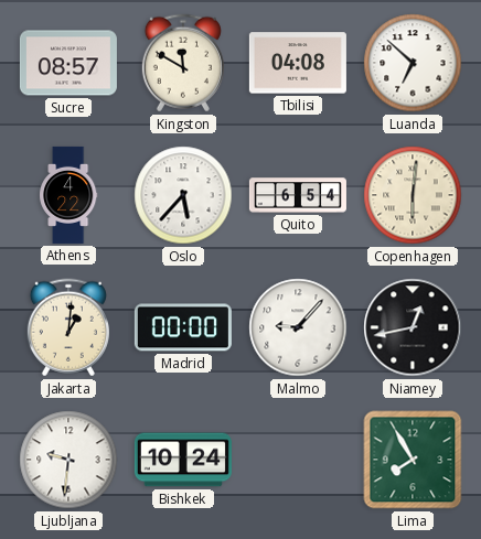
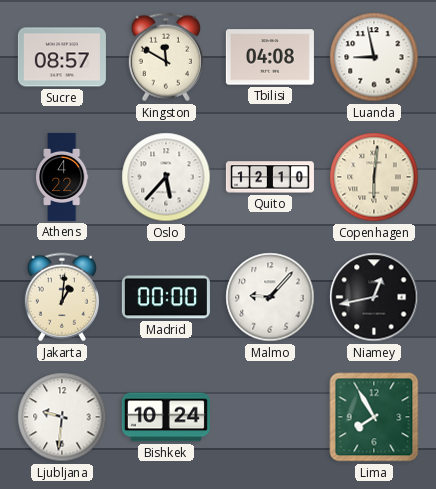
Luanda: 6:52 -> 8:58
Quito: 6:54 -> 12:10
